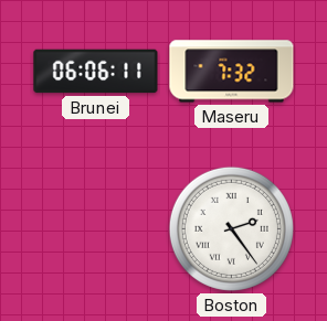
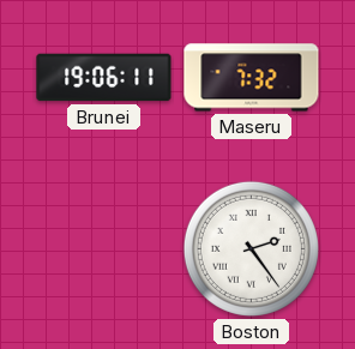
Brunei: 06:06 -> 19:06
